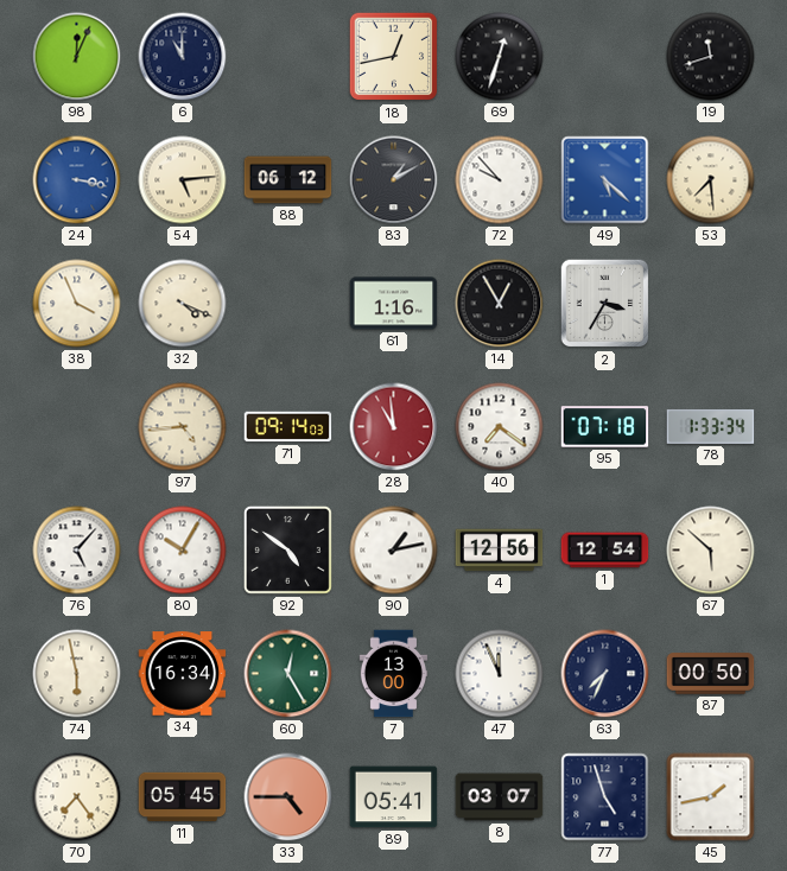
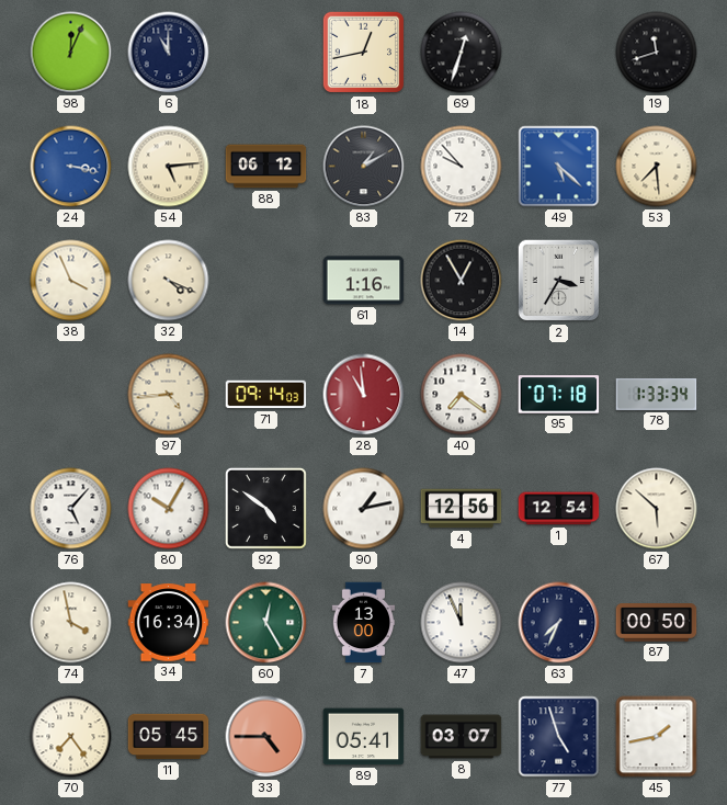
74: 5:58 -> 3:58
